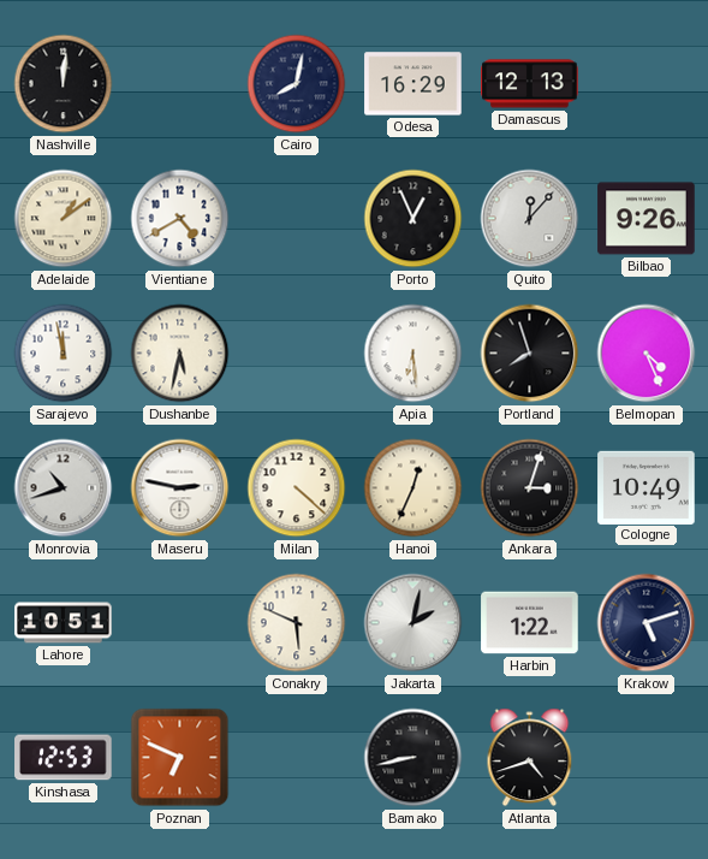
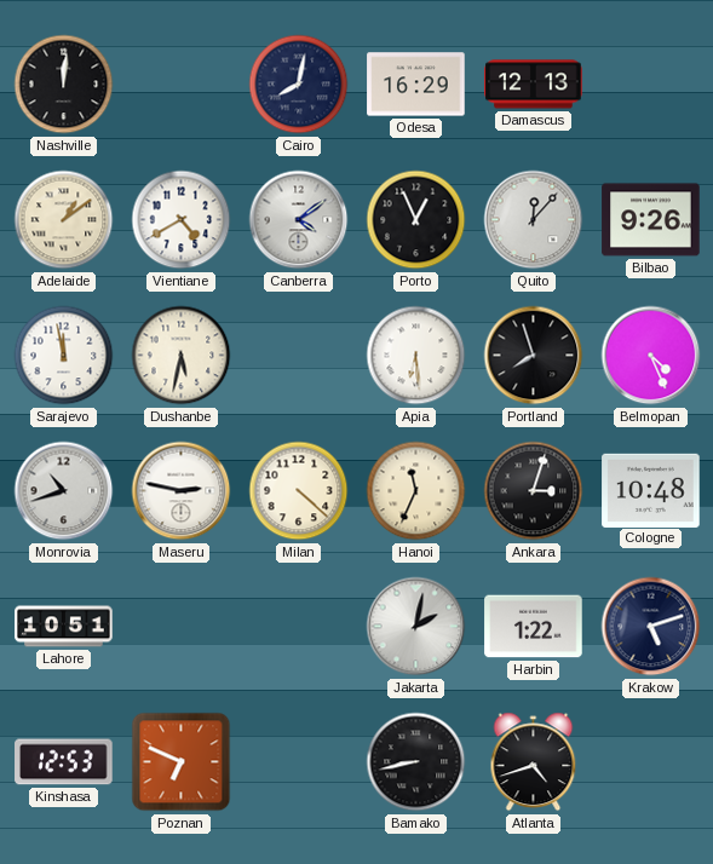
Canberra: none -> 4:09
Hanoi: 12:34 -> 11:34
Cologne: 10:49 -> 10:48
Conakry: 5:49 -> none
